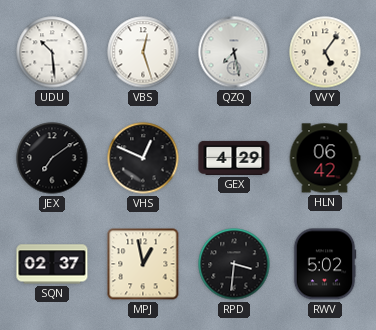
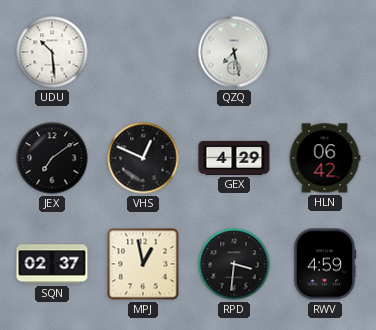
VBS: 12:27 -> none
VVY: 5:06 -> none
RWV: 5:02 -> 4:59
